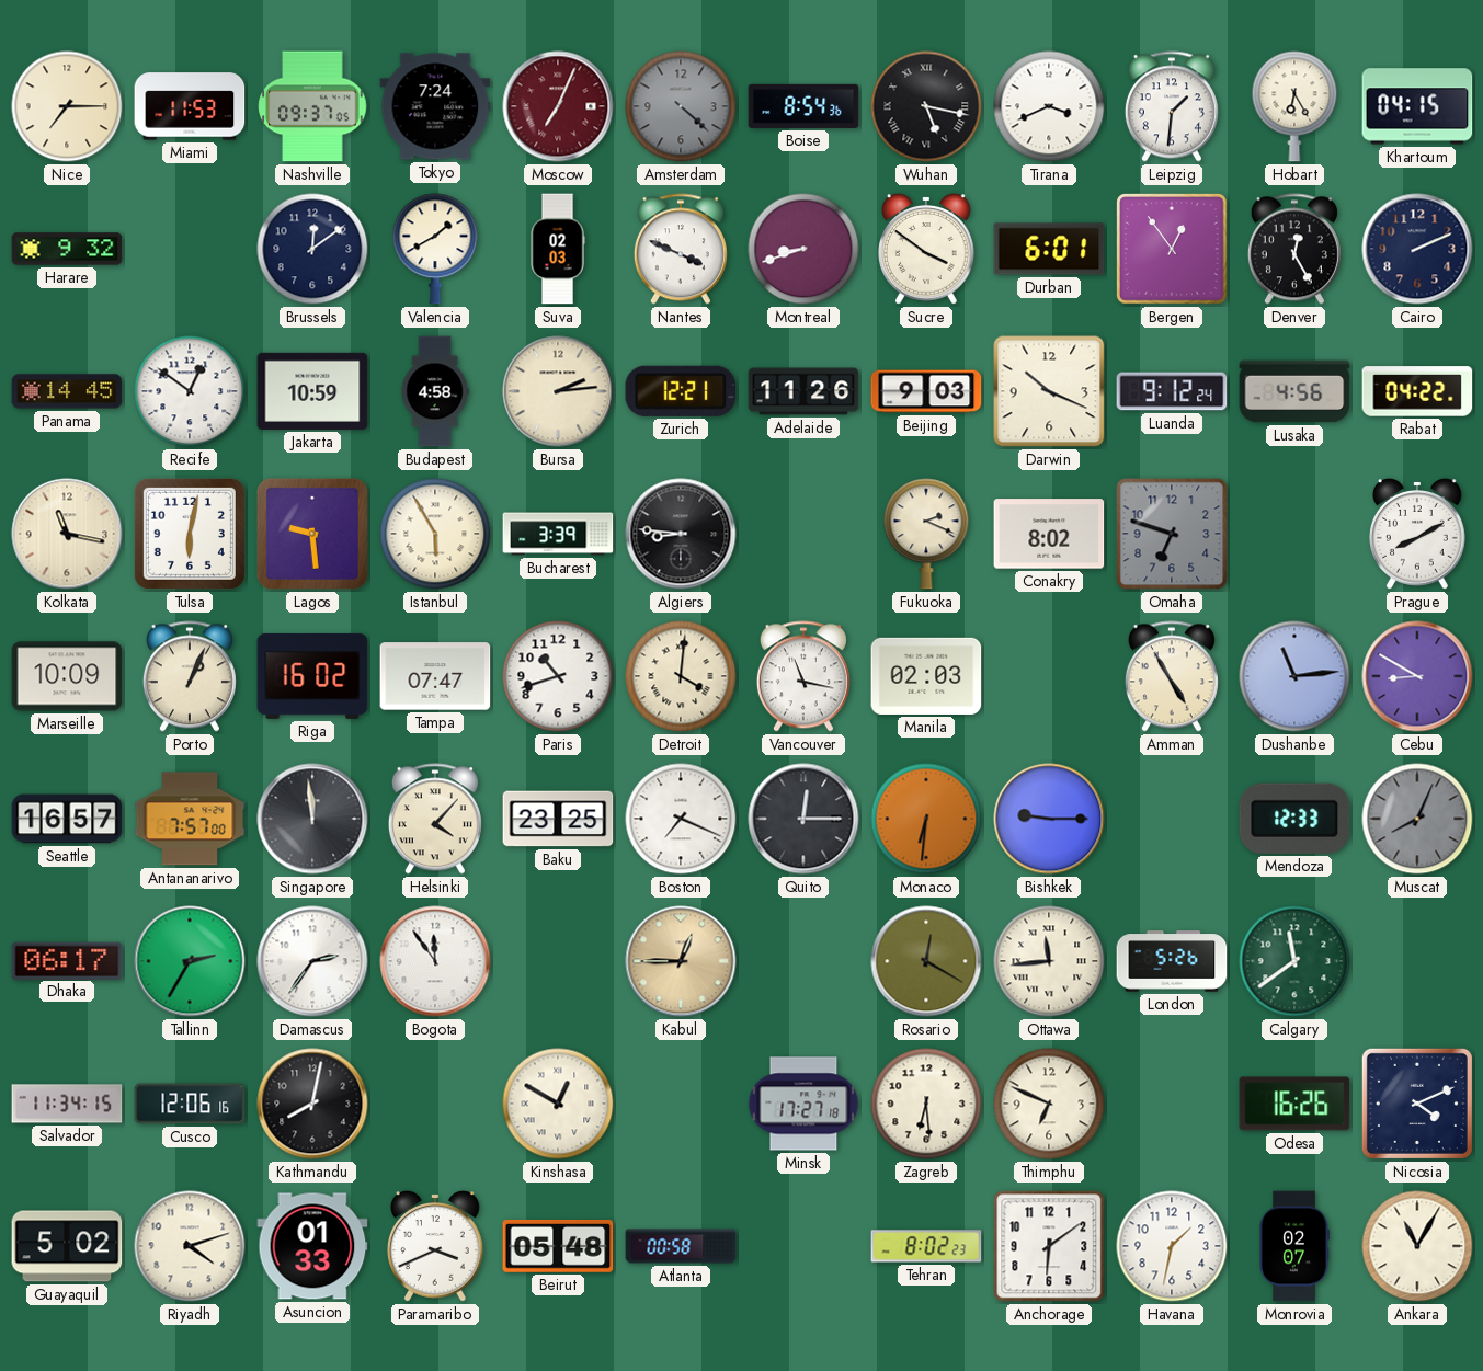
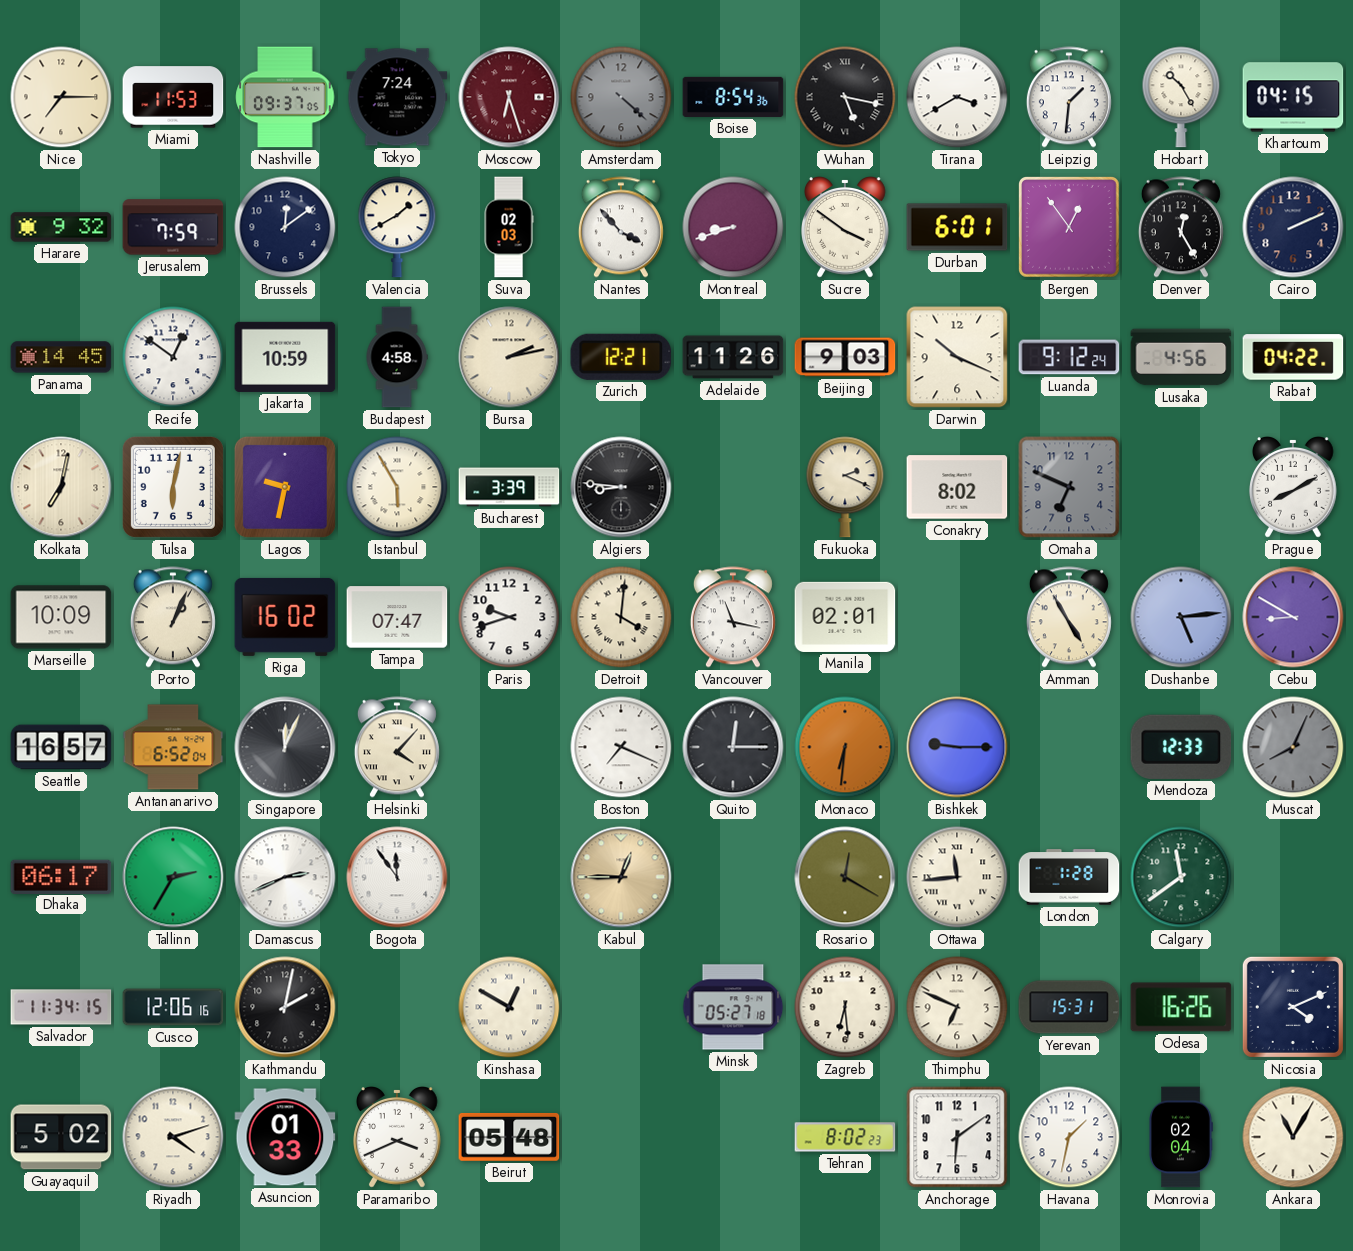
Moscow: 7:04 -> 6:27
Tirana: 3:41 -> 3:40
Hobart: 6:25 -> 10:25
Jerusalem: none -> 7:59
Nantes: 3:49 -> 3:53
Bursa: 2:14 -> 2:13
Kolkata: 11:17 -> 7:02
Lagos: 9:29 -> 9:32
Omaha: 6:48 -> 6:49
Paris: 10:42 -> 9:42
Manila: 02:03 -> 02:01
Dushanbe: 11:14 -> 5:14
Antananarivo: 7:57 -> 6:52
Singapore: 11:59 -> 12:04
Baku: 23:25 -> none
Damascus: 2:36 -> 2:41
London: 5:26 -> 1:28
Kathmandu: 8:02 -> 2:02
Minsk: 17:27 -> 05:27
Yerevan: none -> 15:31
Atlanta: 00:58 -> none
Monrovia: 02:07 -> 02:04
